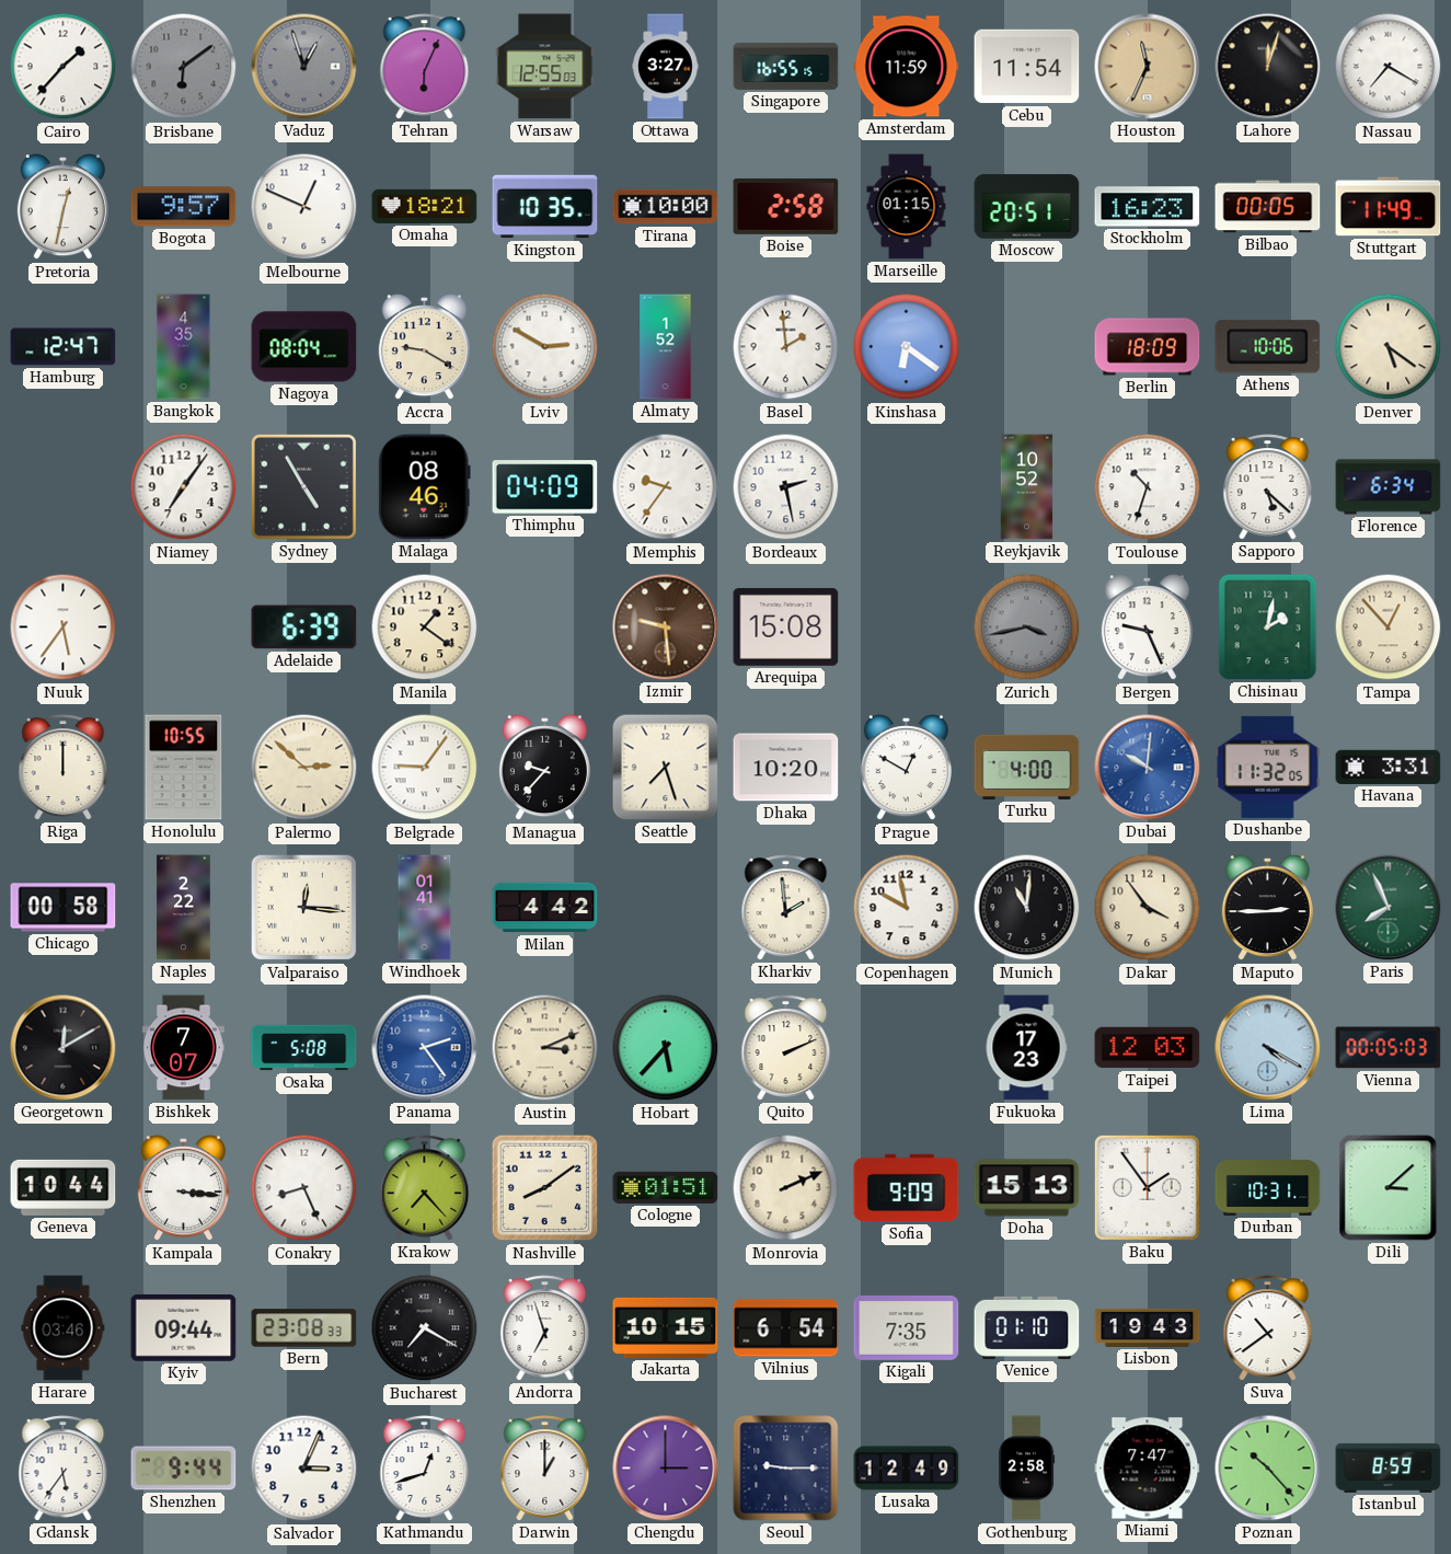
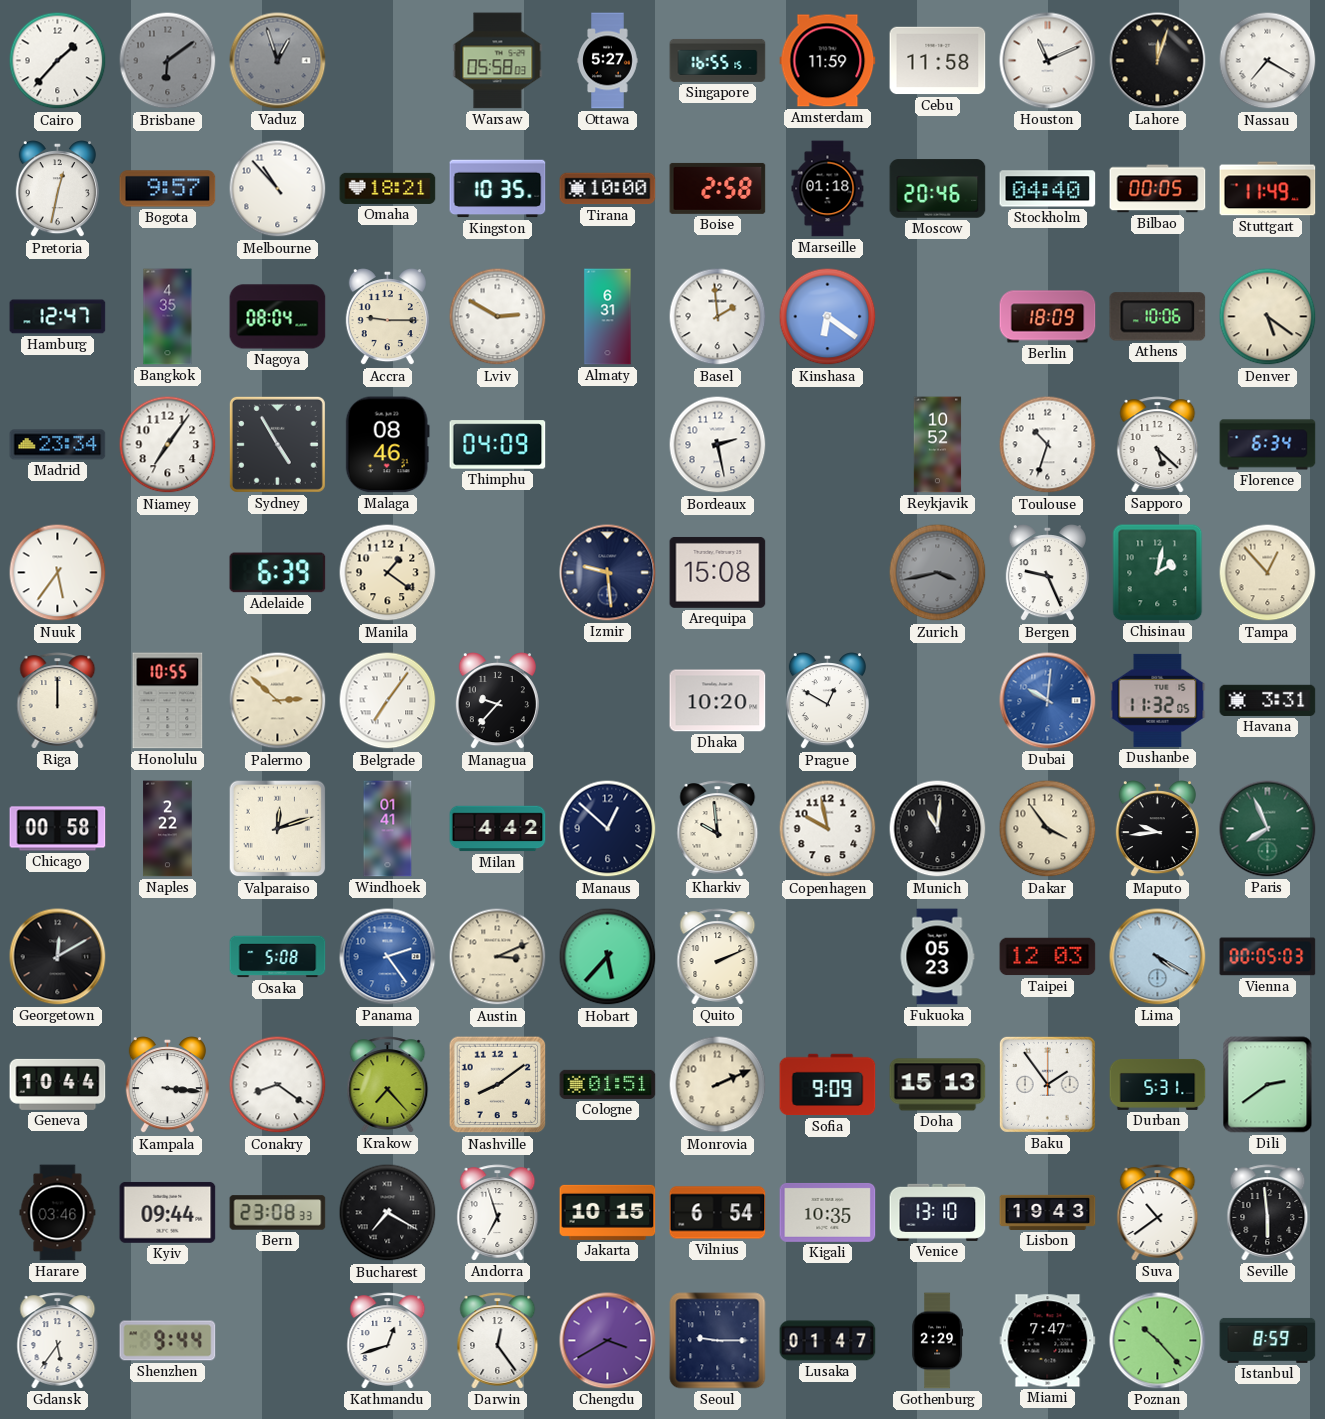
Tehran: 6:04 -> none
Warsaw: 12:55 -> 05:58
Ottawa: 3:27 -> 5:27
Cebu: 11:54 -> 11:58
Houston: 11:34 -> 11:11
Houston dial: champagne -> white
Melbourne: 12:49 -> 10:53
Marseille: 01:15 -> 01:18
Moscow: 20:51 -> 20:46
Stockholm: 16:23 -> 04:40
Accra: 9:20 -> 9:15
Almaty: 1:52 -> 6:31
Madrid: none -> 23:34
Memphis: 9:36 -> none
Izmir dial: brown -> navy
Belgrade: 9:06 -> 7:06
Seattle: 7:27 -> none
Turku: 4:00 -> none
Valparaiso: 12:16 -> 12:12
Manaus: none -> 12:52
Kharkiv: 1:59 -> 9:59
Maputo: 2:45 -> 9:44
Bishkek: 7:07 -> none
Fukuoka: 17:23 -> 05:23
Conakry: 8:26 -> 8:21
Durban: 10:31 -> 5:31
Dili: 3:08 -> 2:39
Kigali: 7:35 -> 10:35
Venice: 01:10 -> 13:10
Seville: none -> 5:59
Salvador: 3:04 -> none
Darwin: 1:00 -> 12:24
Chengdu: 3:00 -> 3:40
Lusaka: 12:49 -> 01:47
Gothenburg: 2:58 -> 2:29
